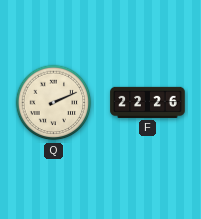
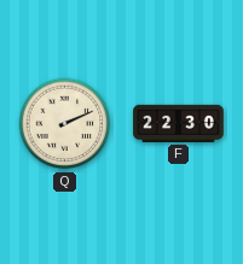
F: 22:26 -> 22:30
